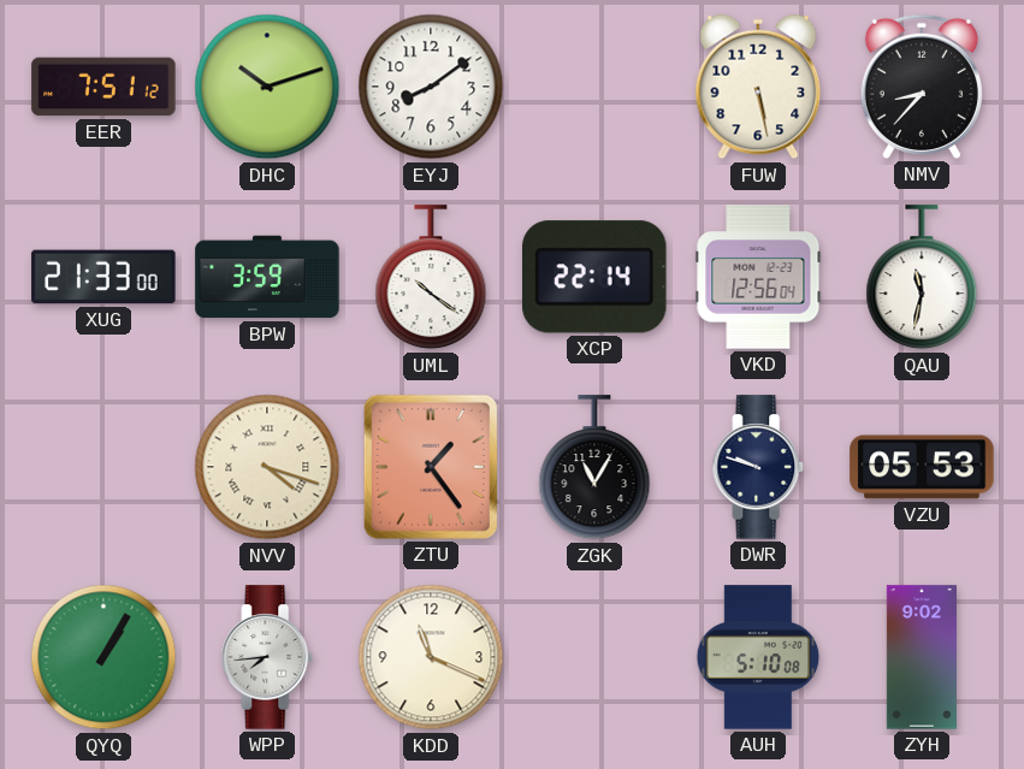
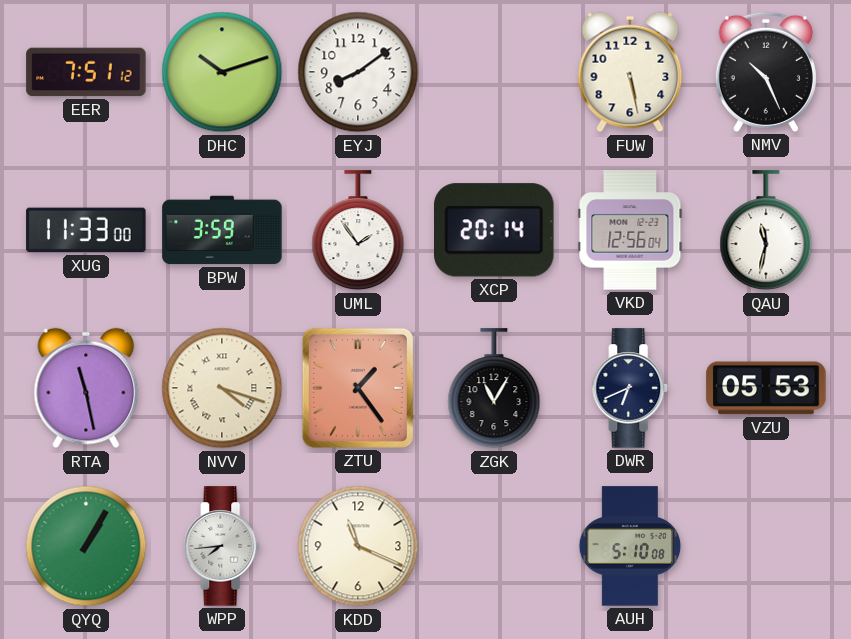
NMV: 8:37 -> 10:26
XUG: 21:33 -> 11:33
UML: 10:21 -> 1:54
XCP: 22:14 -> 20:14
RTA: none -> 11:28
DWR: 9:48 -> 6:41
ZYH: 9:02 -> none
